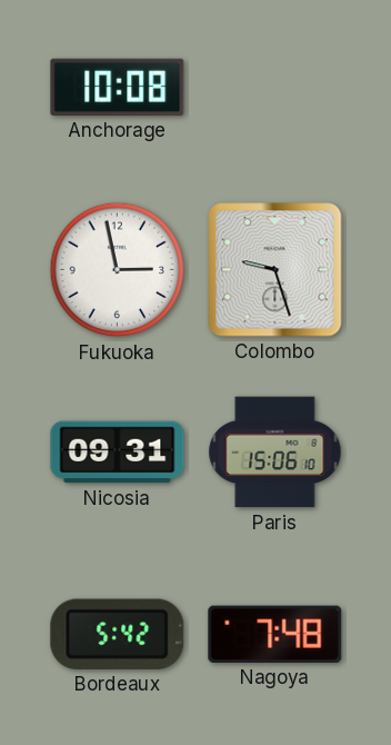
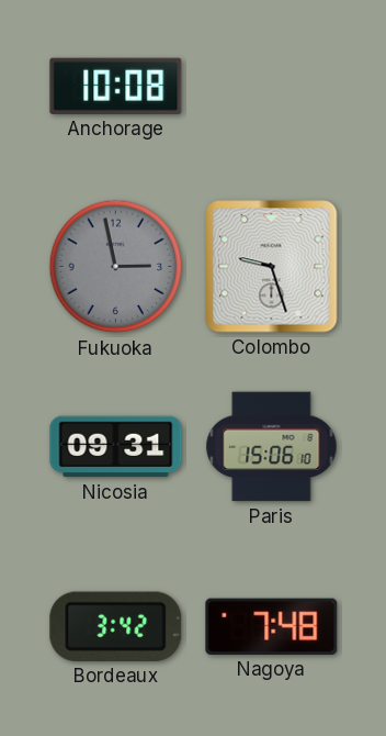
Fukuoka dial: white -> grey
Bordeaux: 5:42 -> 3:42
